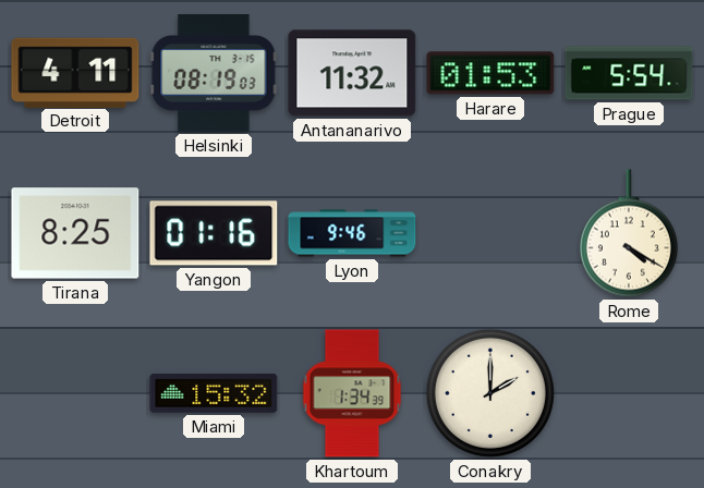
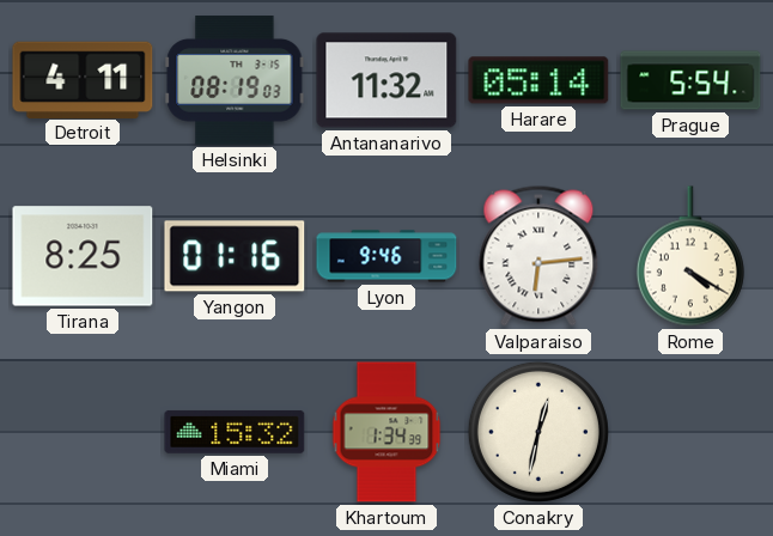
Harare: 01:53 -> 05:14
Valparaiso: none -> 6:14
Conakry: 2:00 -> 12:32
